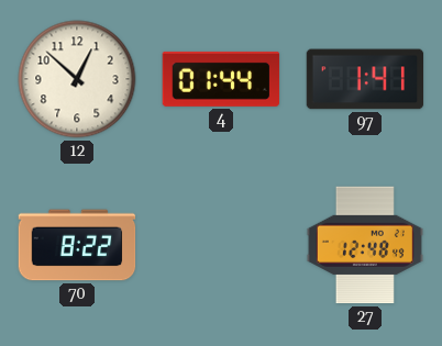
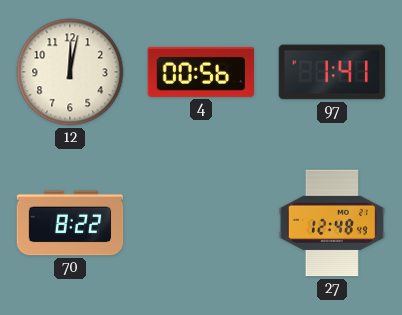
12: 12:52 -> 12:02
4: 01:44 -> 00:56
